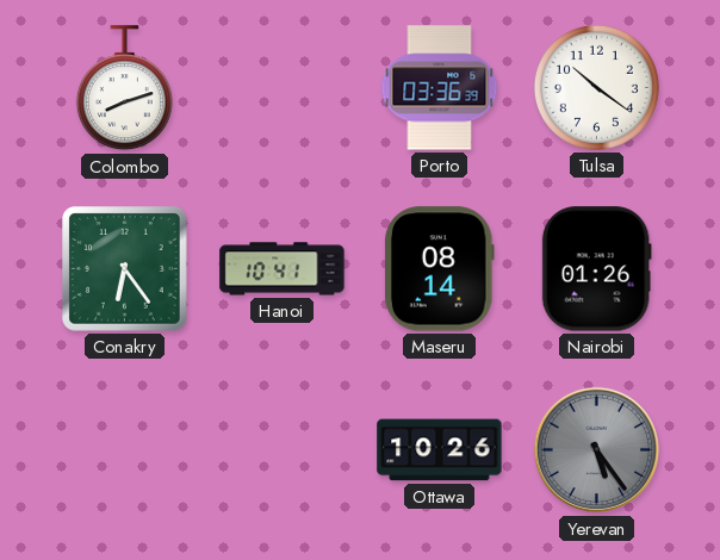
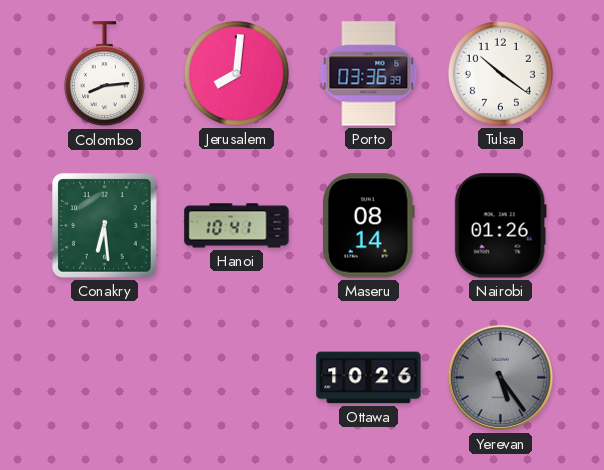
Colombo: 8:12 -> 8:14
Jerusalem: none -> 8:01
Conakry: 6:24 -> 6:29
